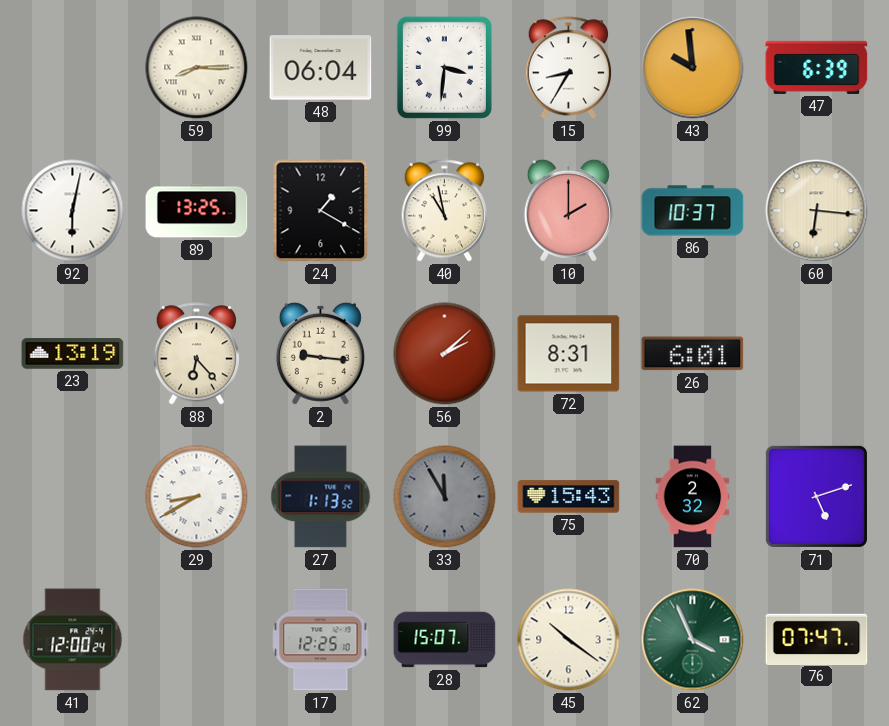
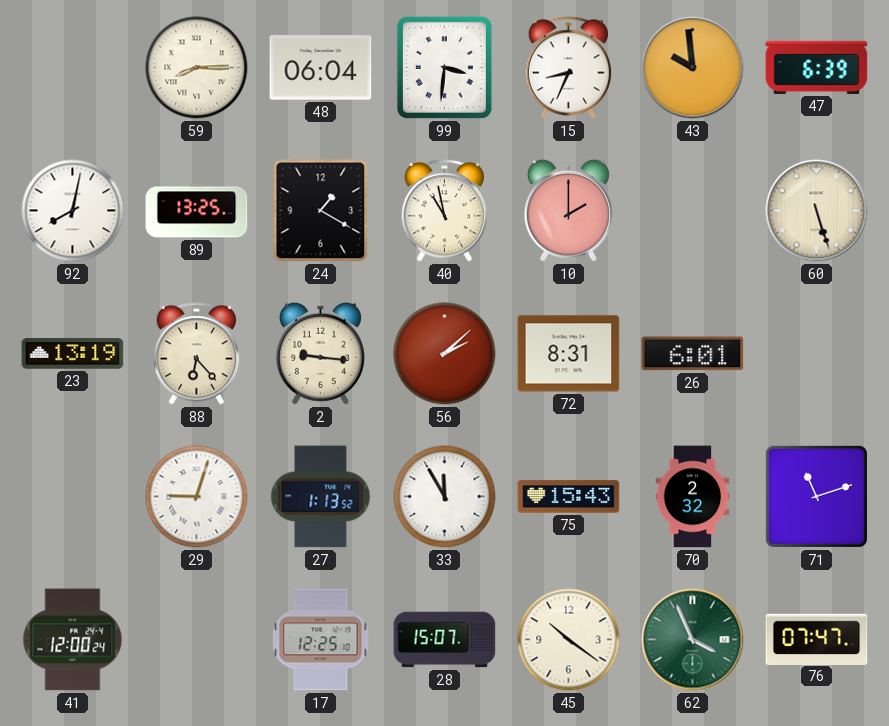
15: 8:35 -> 8:34
92: 6:02 -> 8:02
86: 10:37 -> none
60: 6:16 -> 5:27
29: 8:40 -> 9:03
33 dial: grey -> white
71: 5:12 -> 11:12
